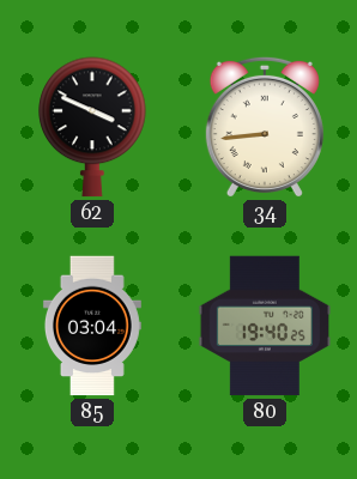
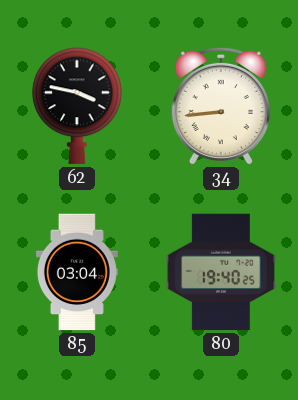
62: 3:49 -> 3:47
